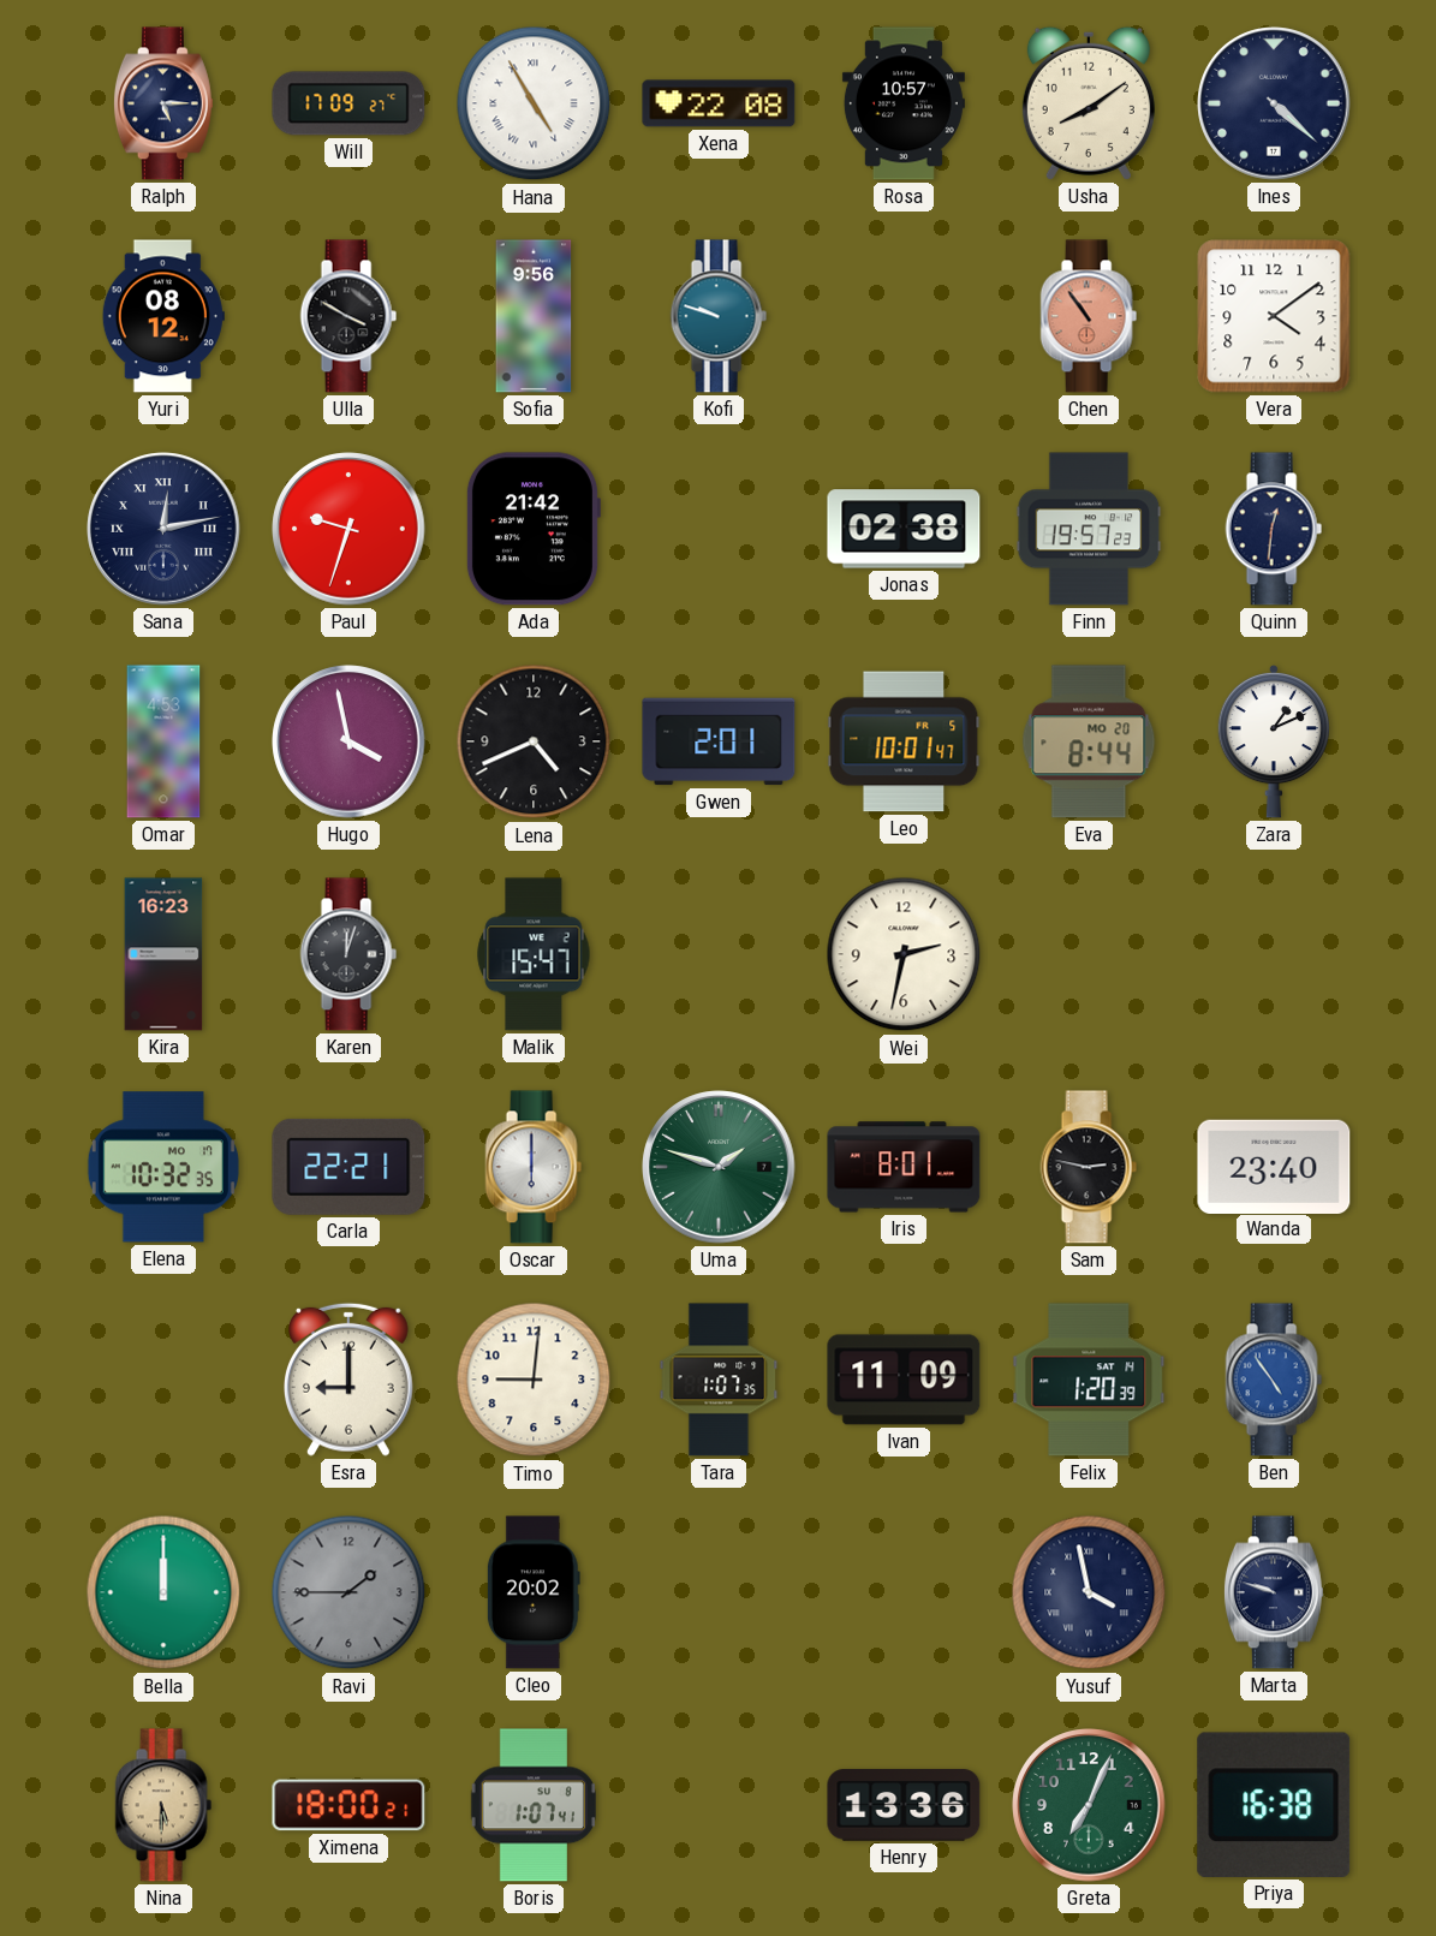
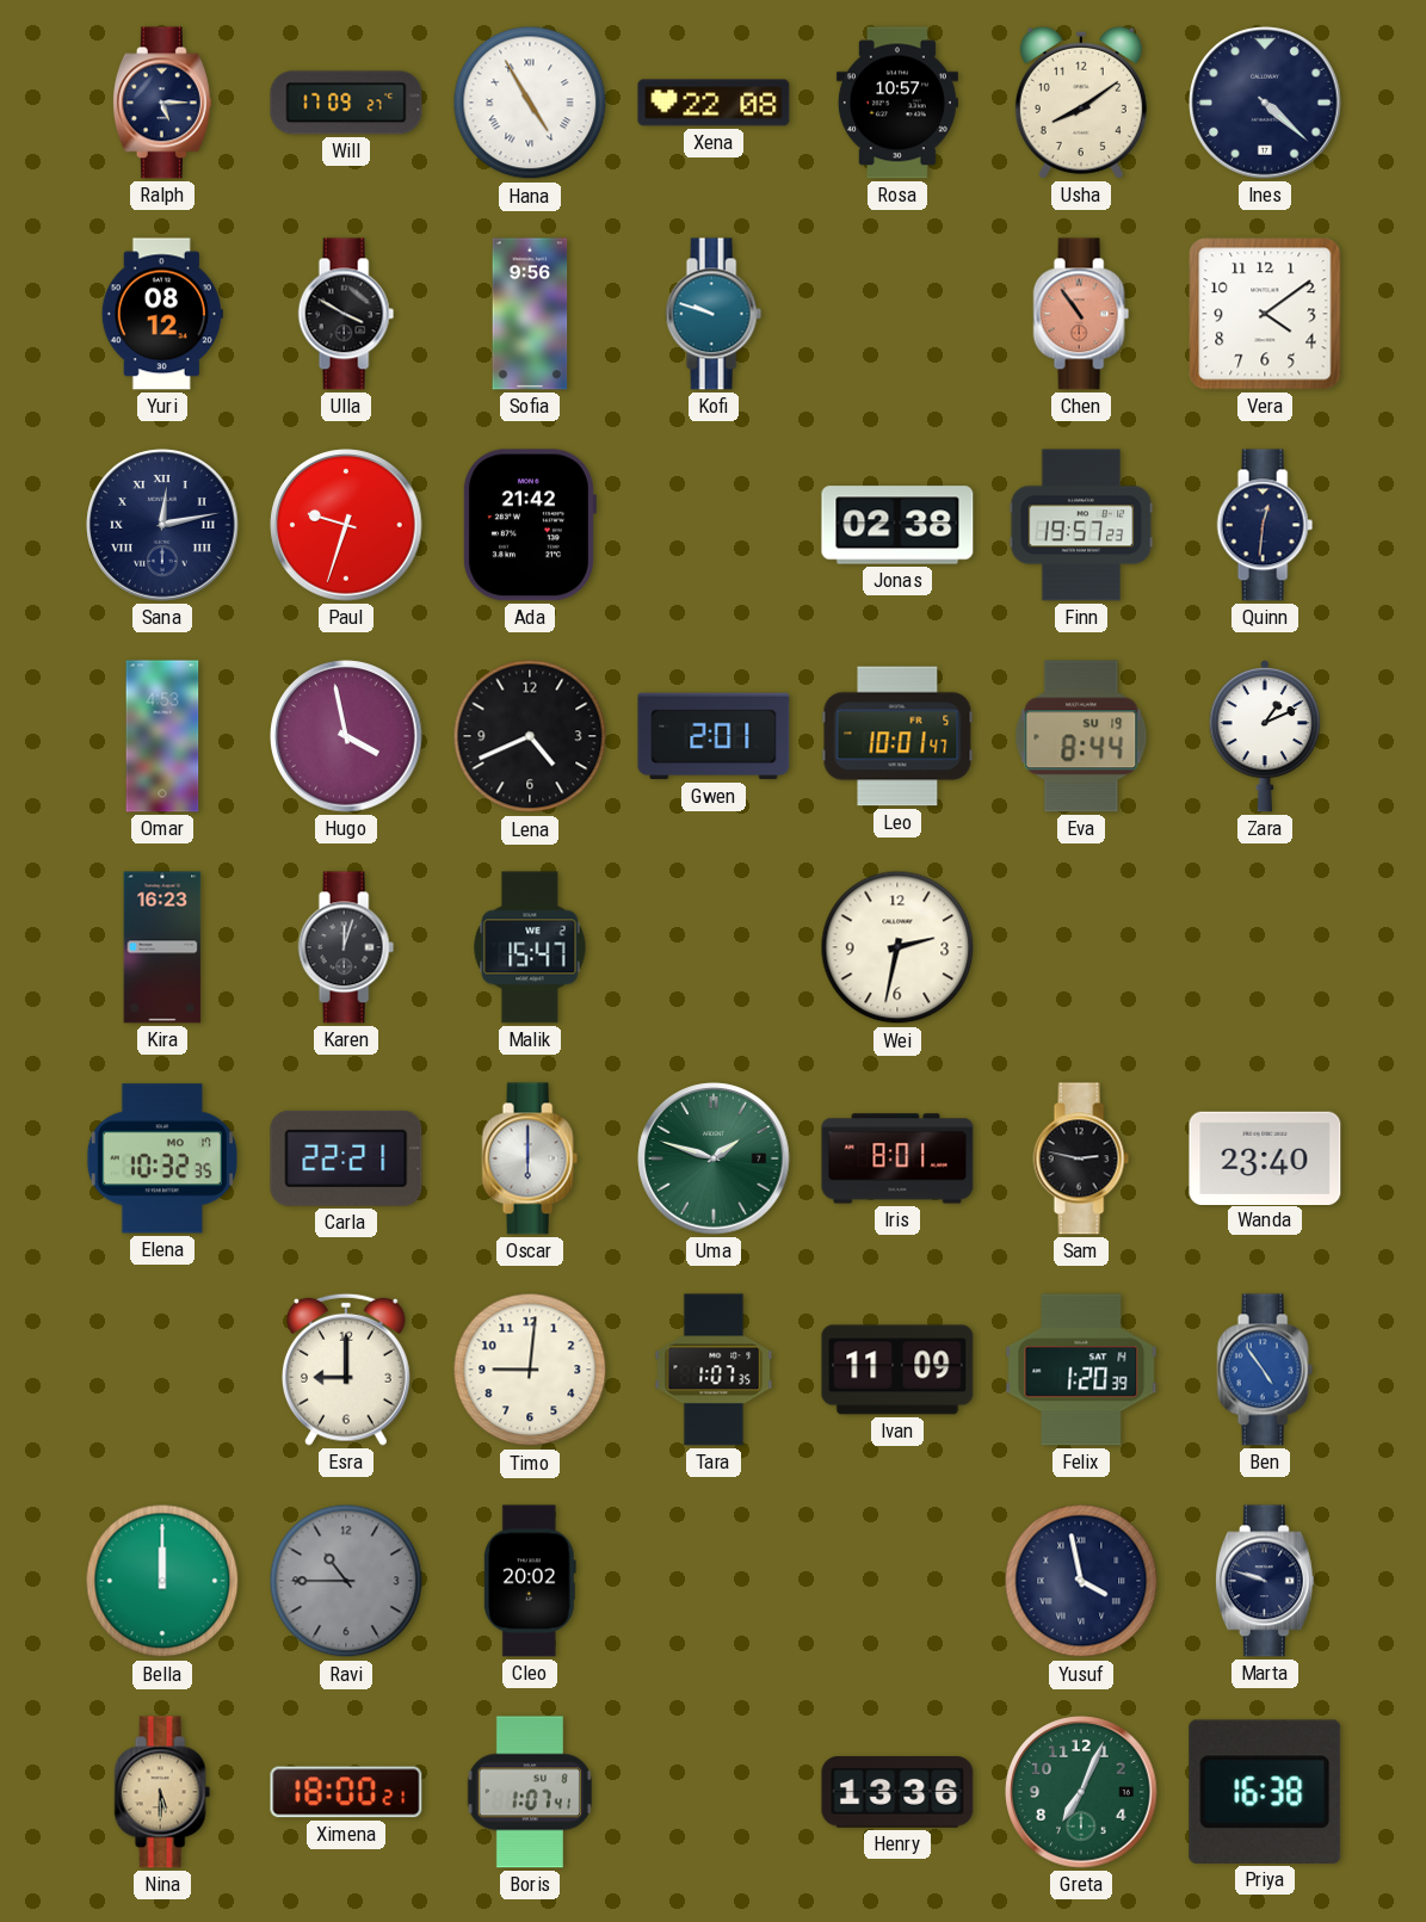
Eva date: MO 20 -> SU 19
Ravi: 1:45 -> 10:45
